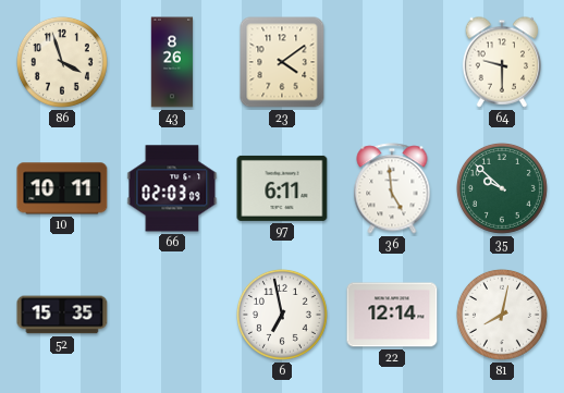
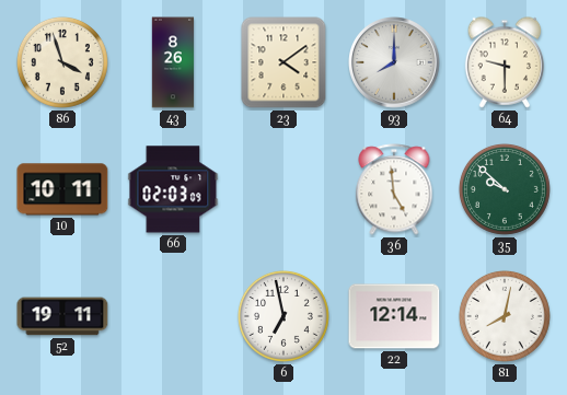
93: none -> 8:00
97: 6:11 -> none
52: 15:35 -> 19:11
